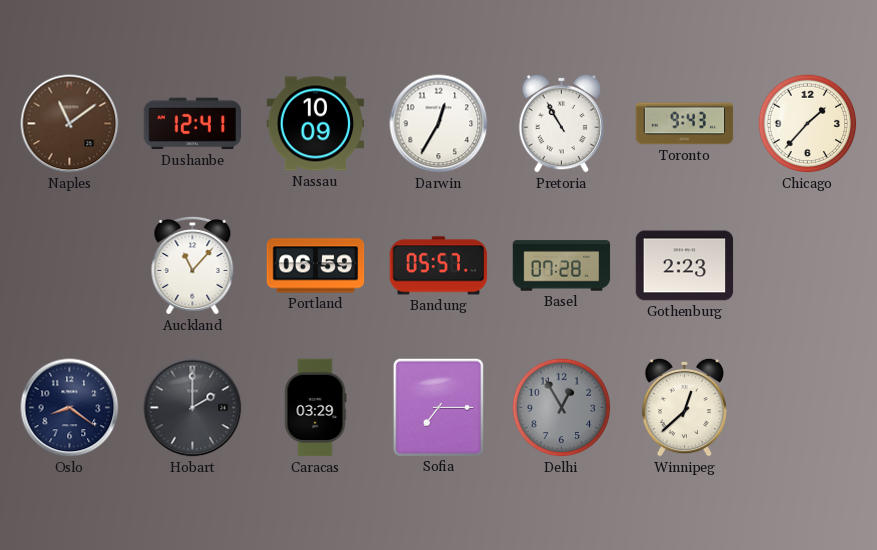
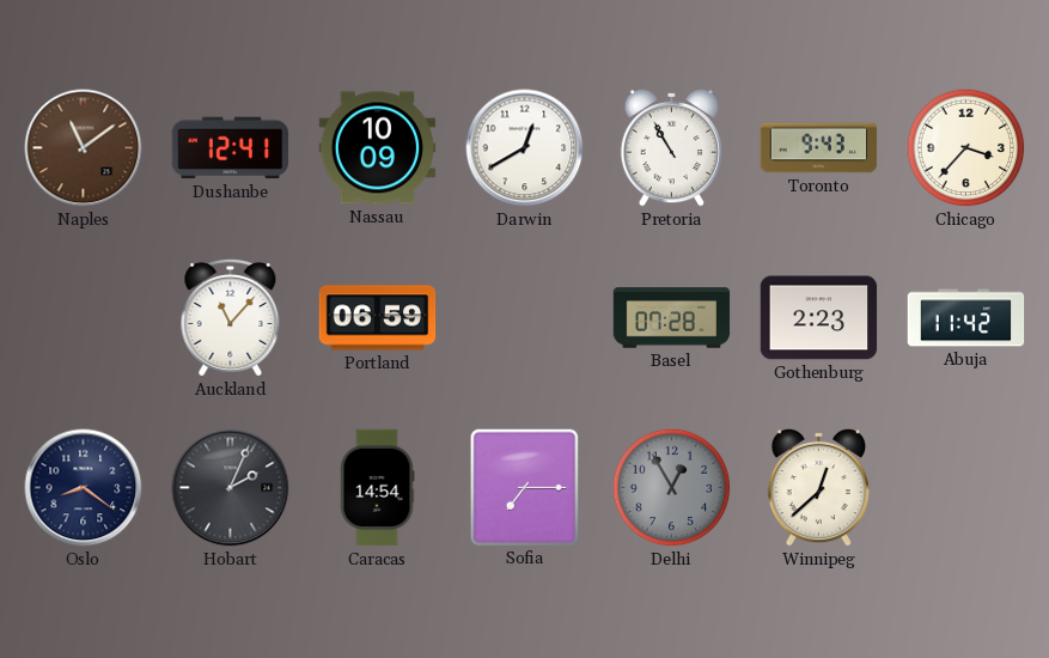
Darwin: 12:35 -> 12:40
Chicago: 1:37 -> 3:37
Bandung: 05:57 -> none
Abuja: none -> 11:42
Hobart: 2:00 -> 2:04
Caracas: 03:29 -> 14:54
